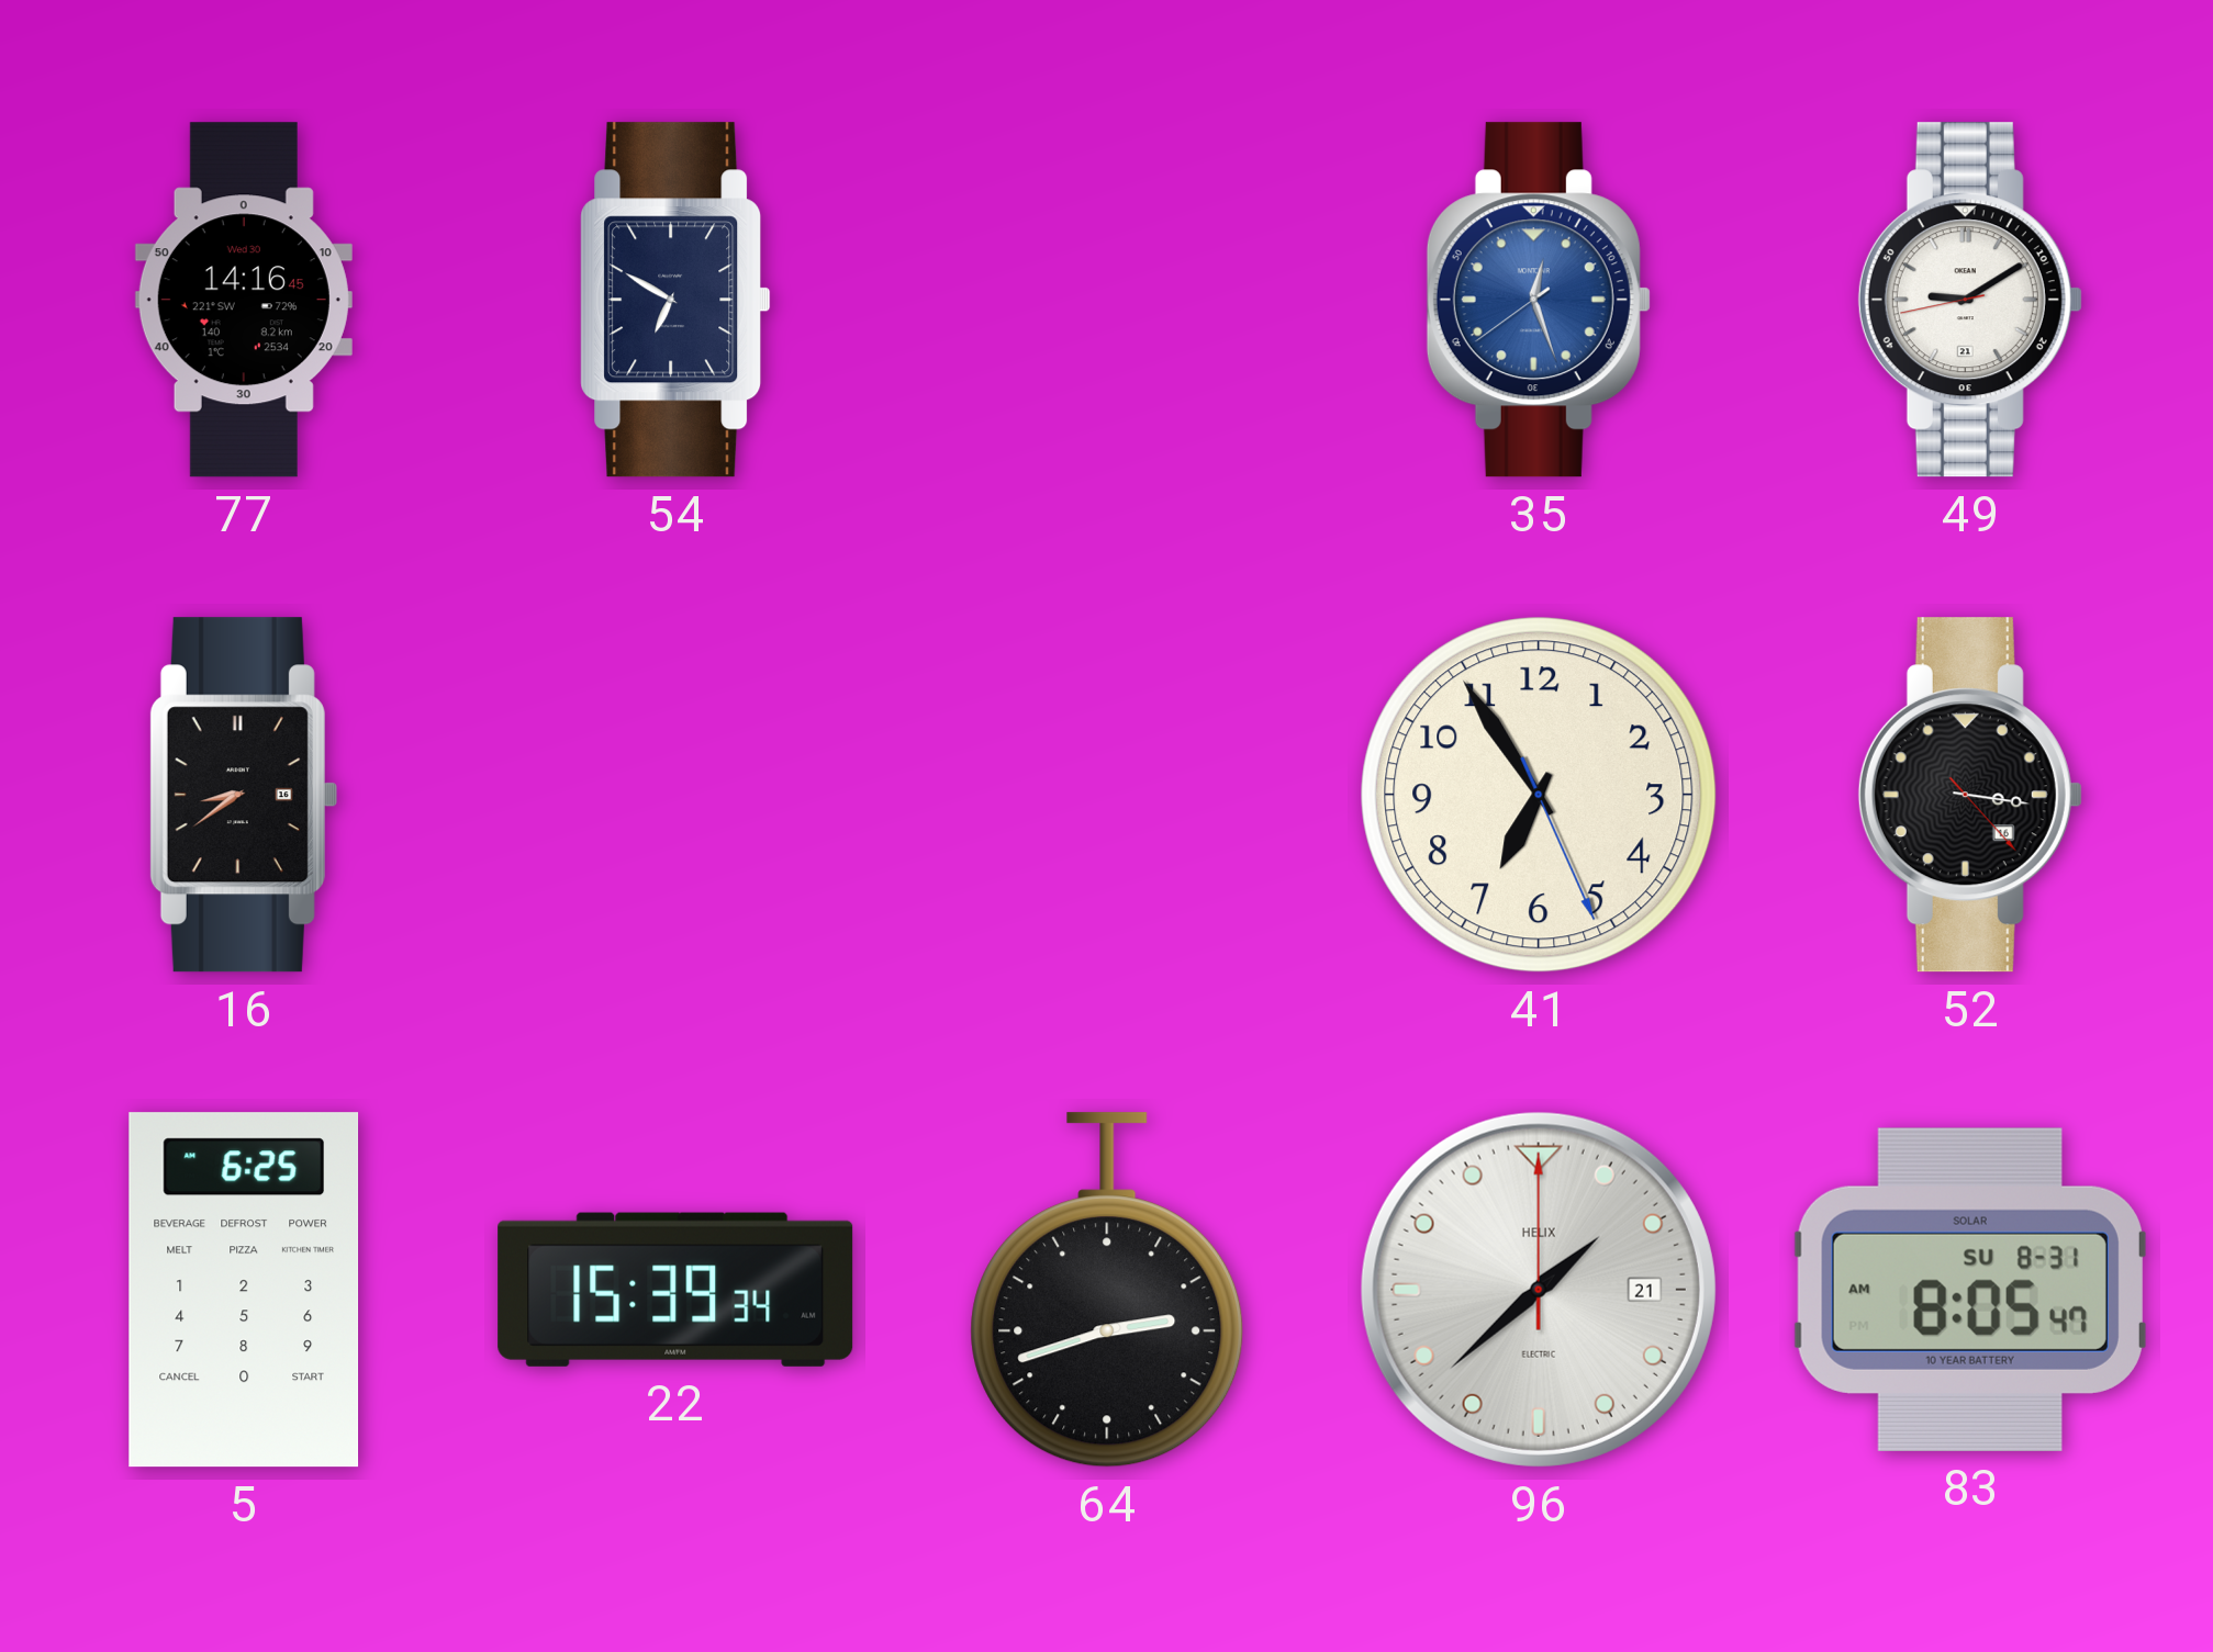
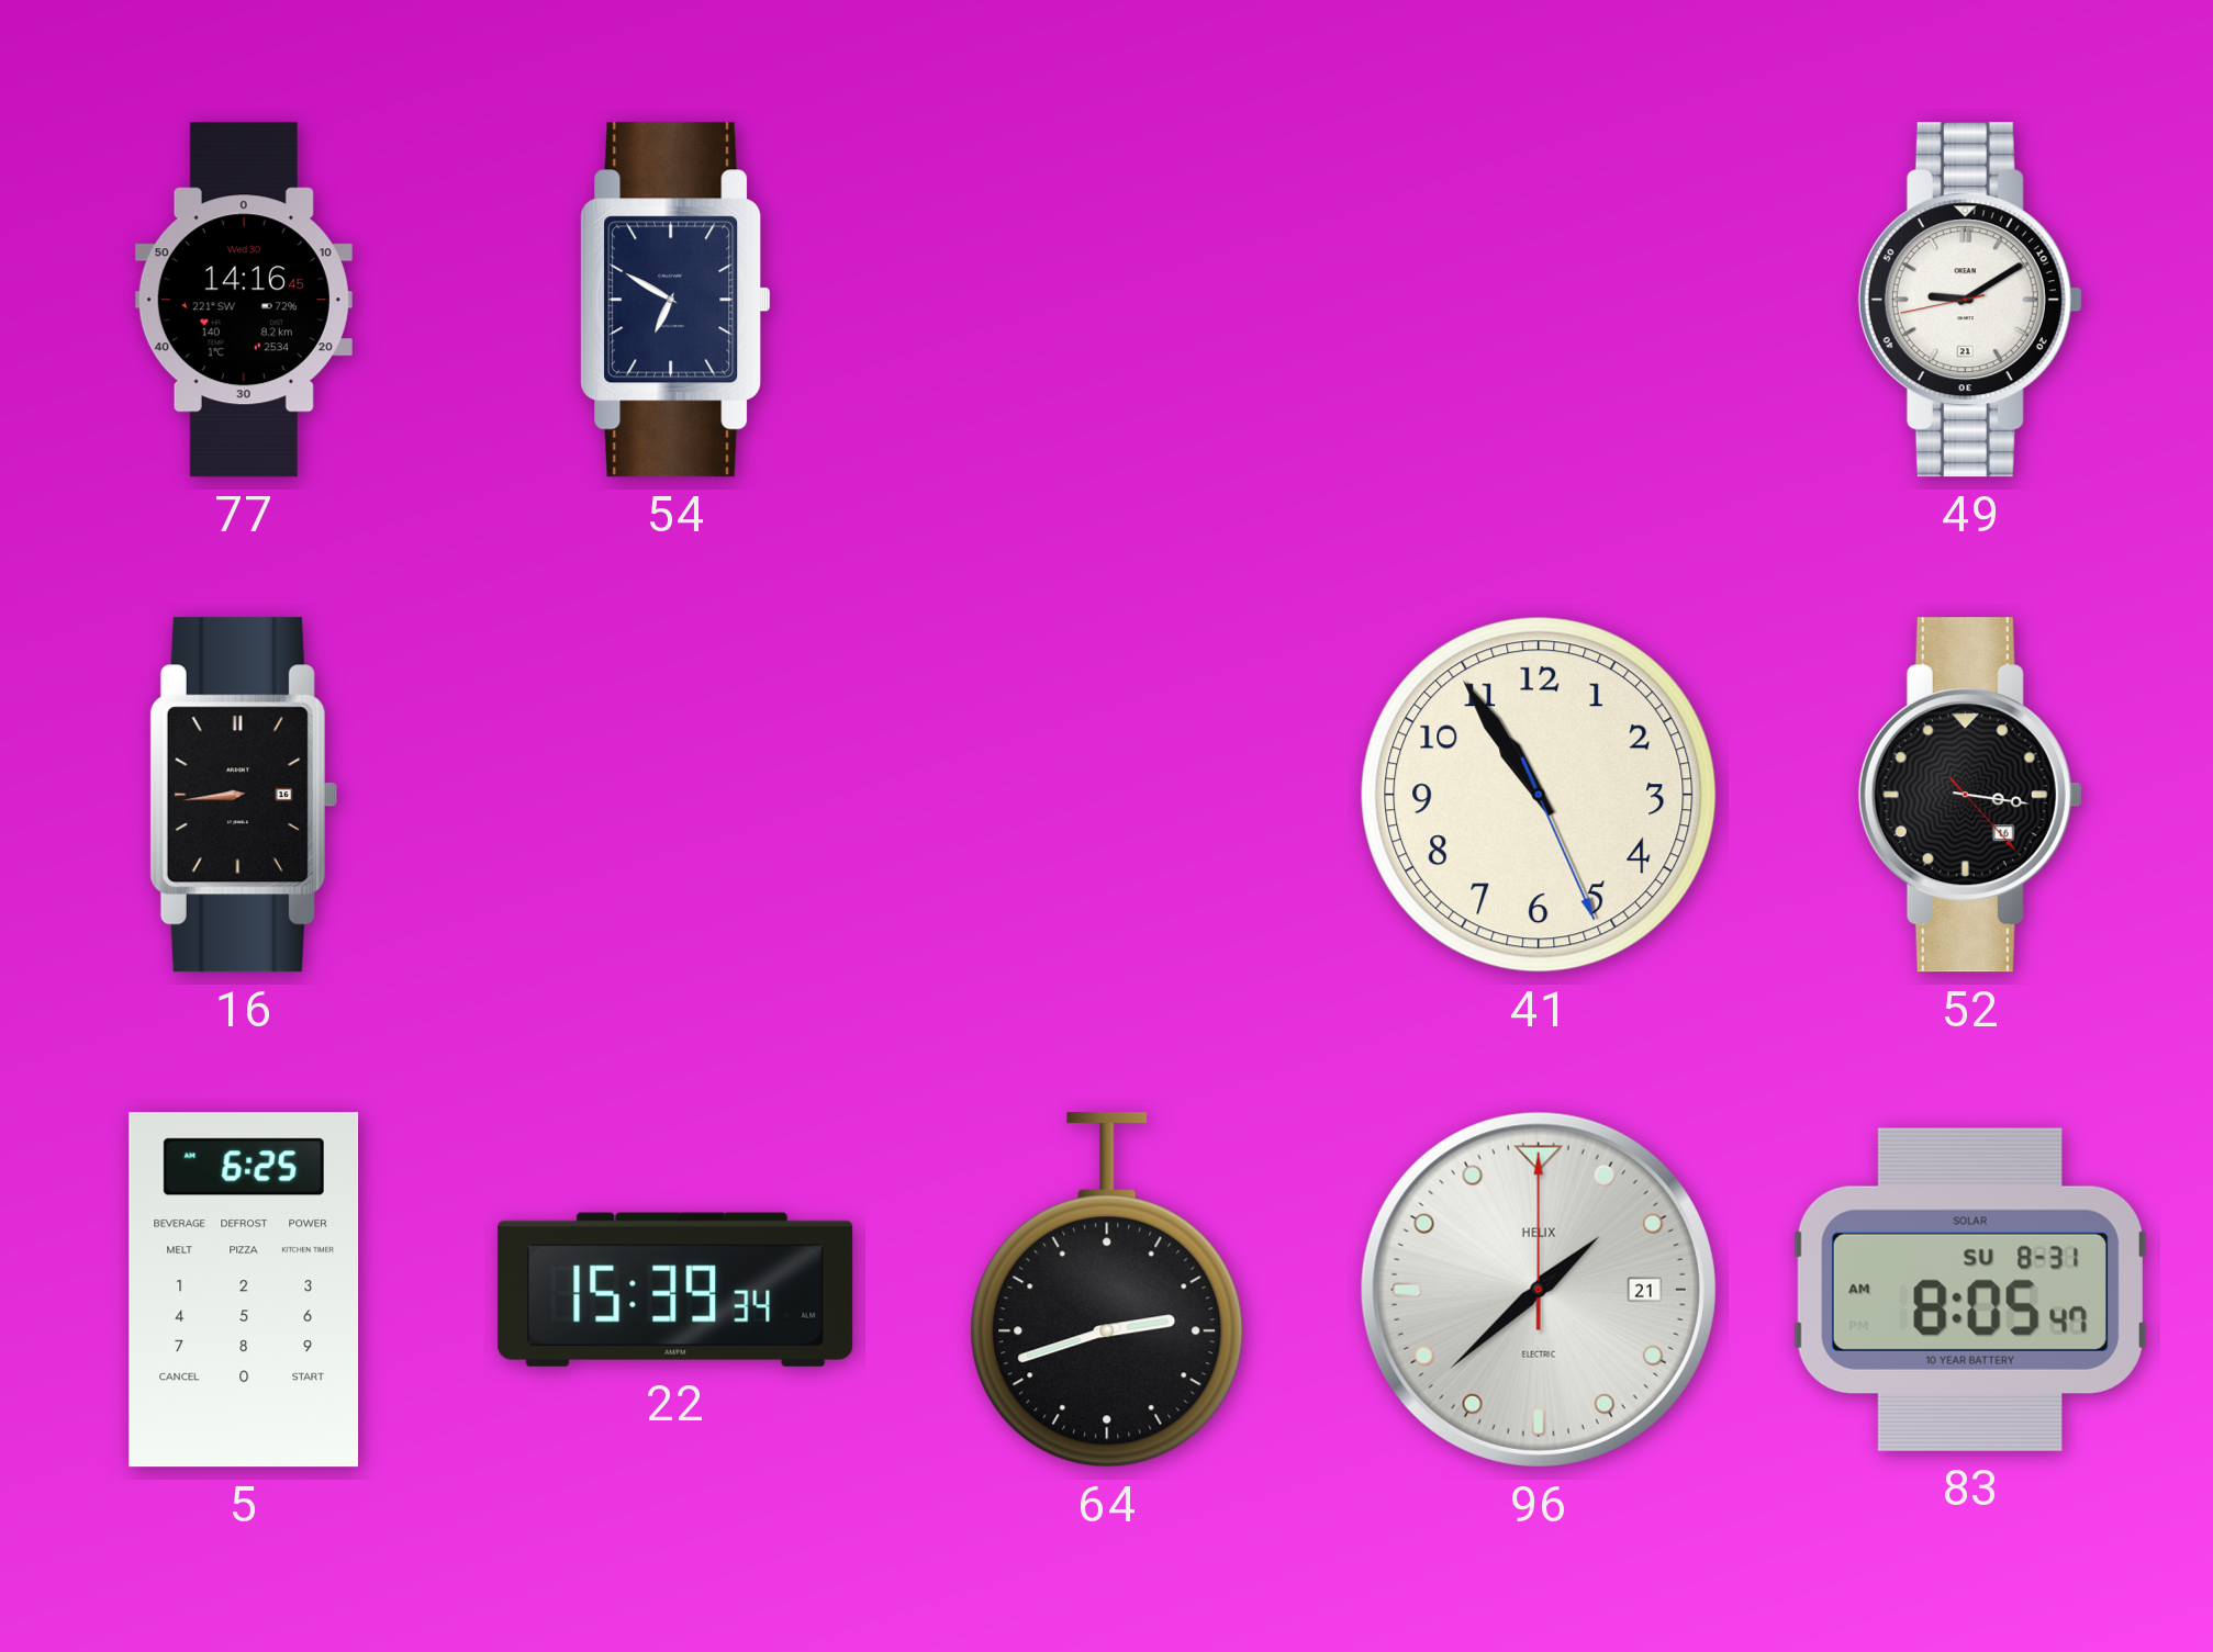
35: 12:26 -> none
16: 8:39 -> 8:44
41: 6:54 -> 10:54
